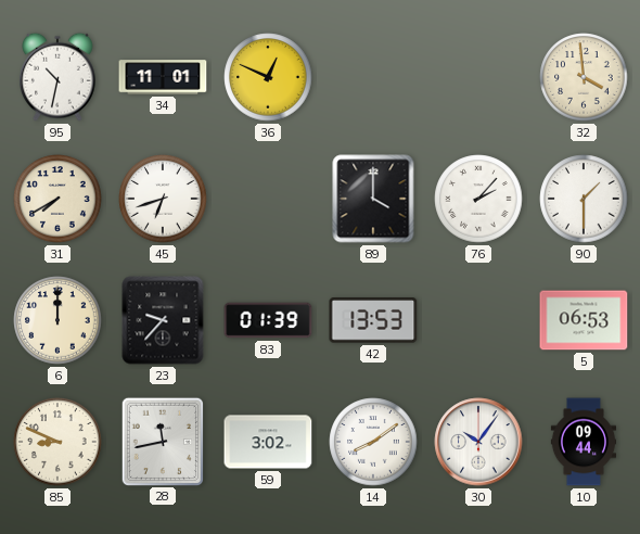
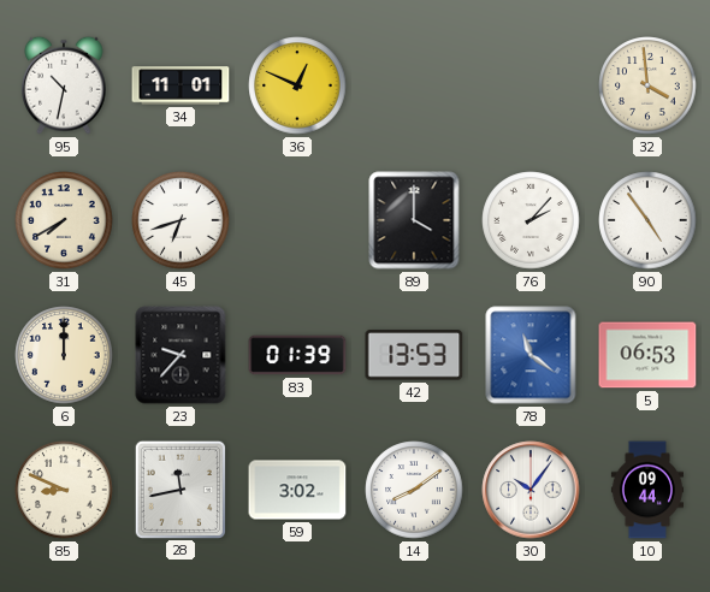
90: 1:30 -> 4:54
78: none -> 11:21
